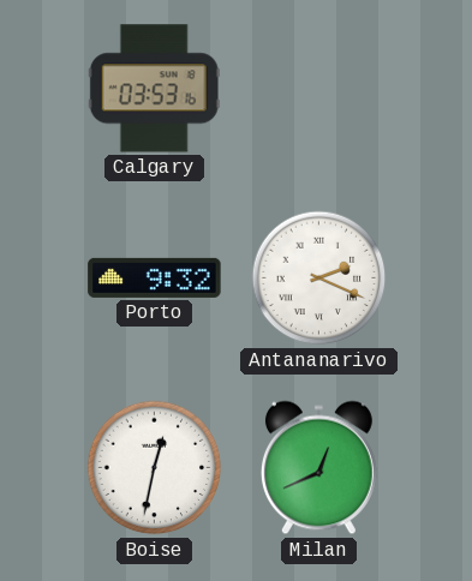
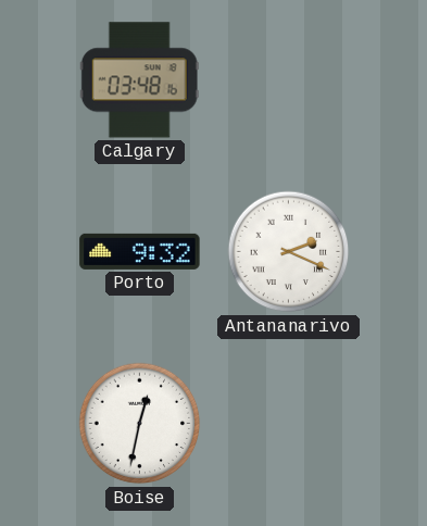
Calgary: 03:53 -> 03:48
Milan: 12:41 -> none
